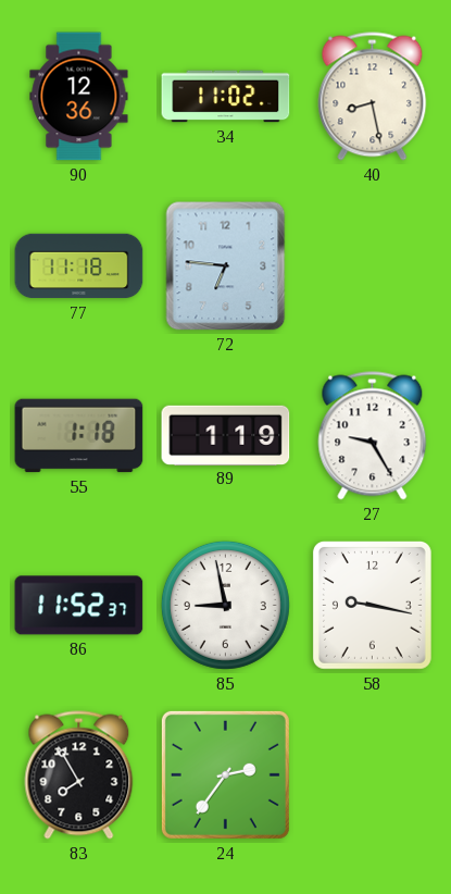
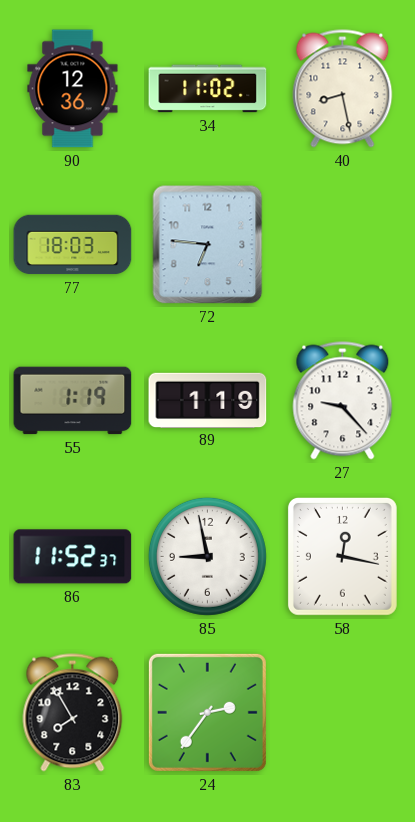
77: 11:18 -> 18:03
55: 1:18 -> 1:19
27: 9:25 -> 9:23
58: 9:17 -> 12:17
